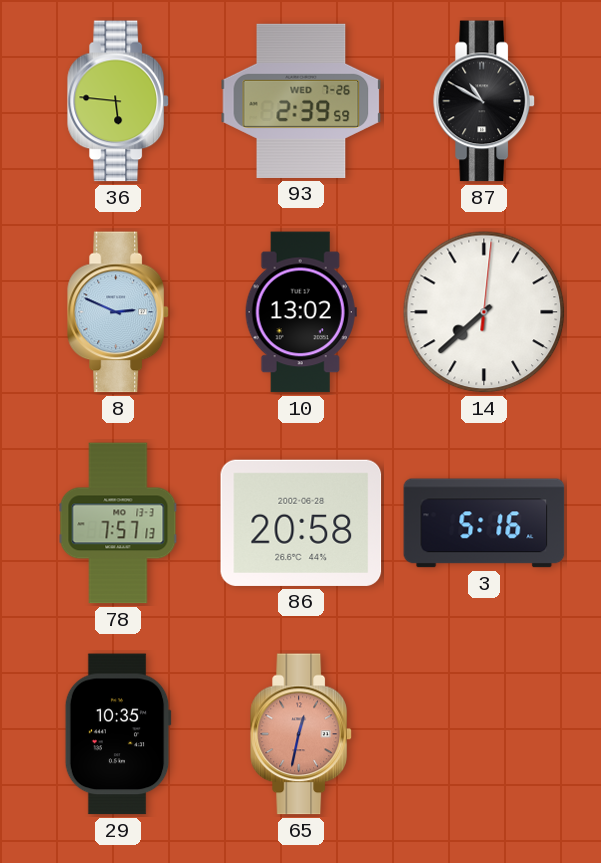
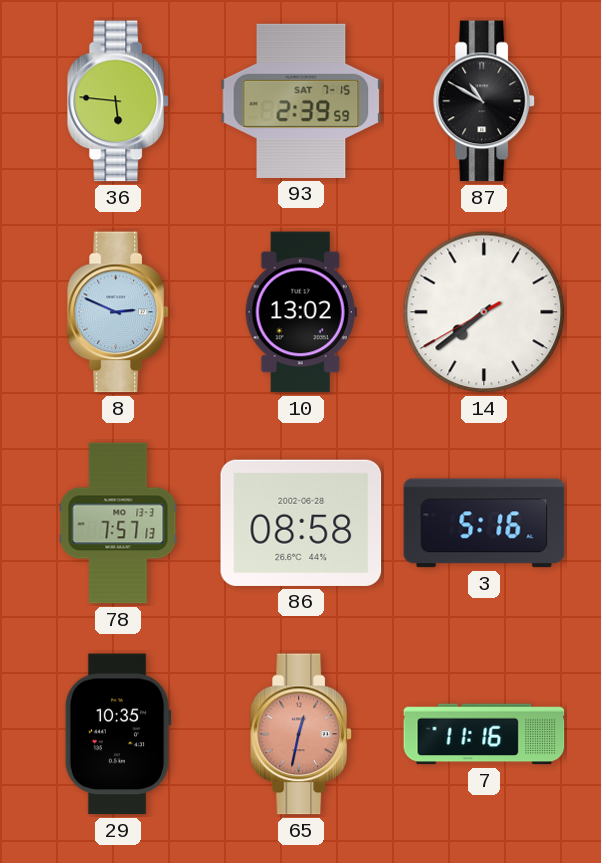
93 date: WED 7-26 -> SAT 7-15
14: 7:38:01 -> 7:38:40
86: 20:58 -> 08:58
7: none -> 11:16
